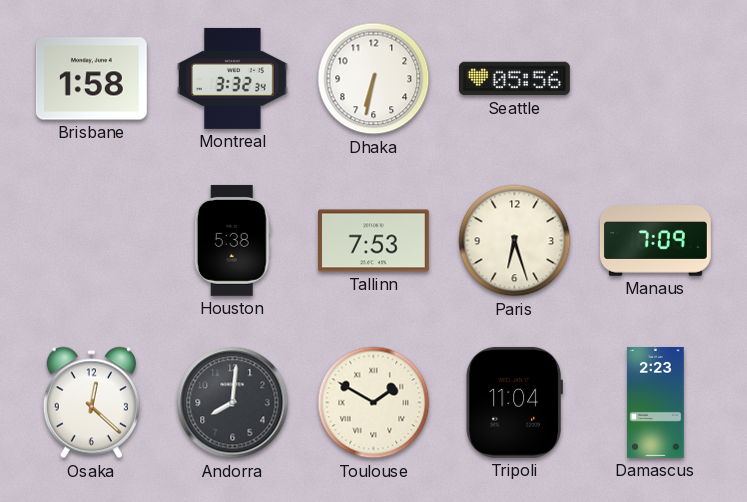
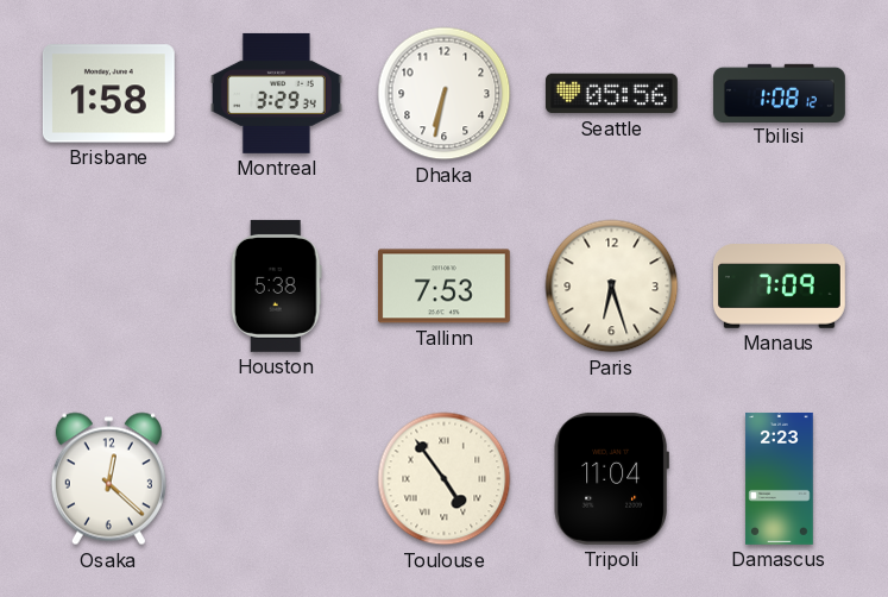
Montreal: 3:32 -> 3:29
Tbilisi: none -> 1:08
Andorra: 8:01 -> none
Toulouse: 1:50 -> 4:54
